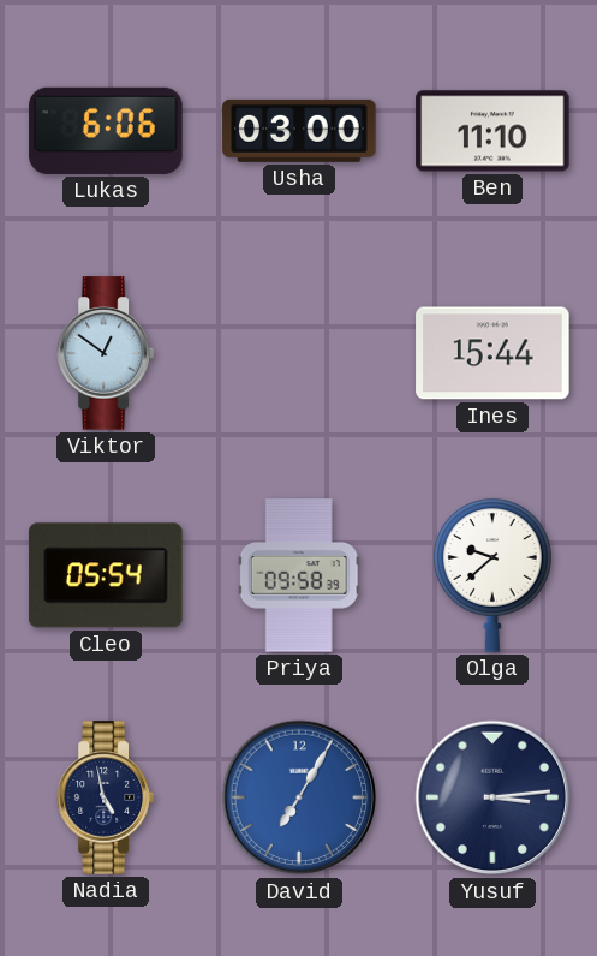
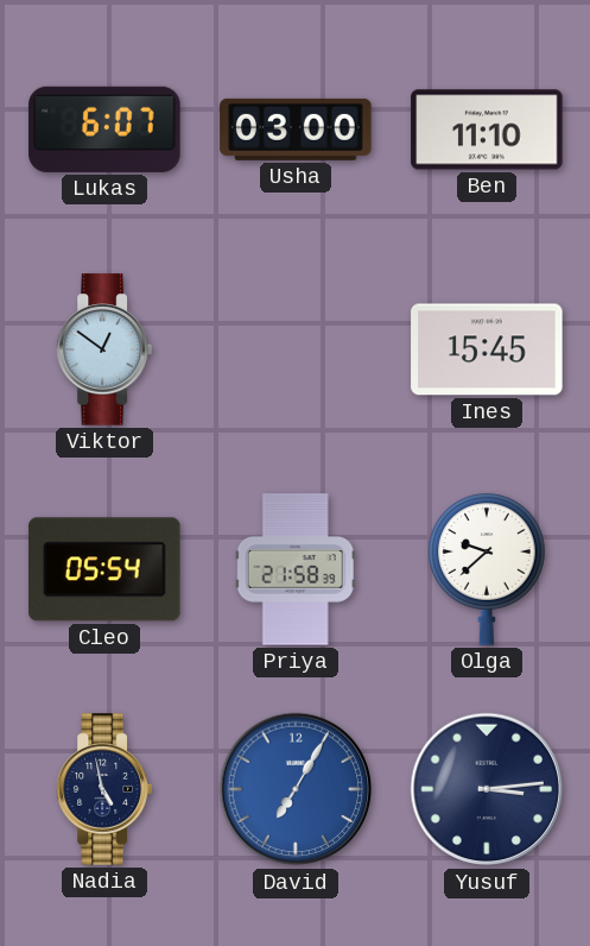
Lukas: 6:06 -> 6:07
Ines: 15:44 -> 15:45
Priya: 09:58 -> 21:58
